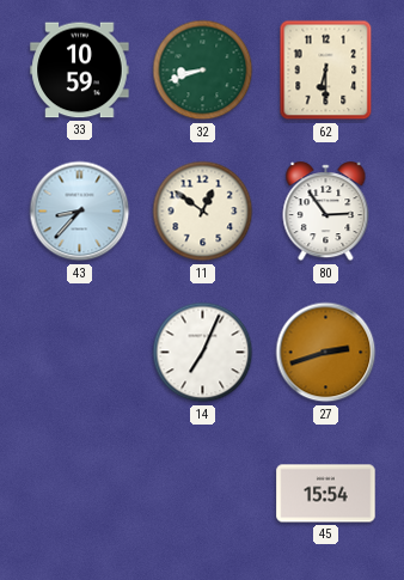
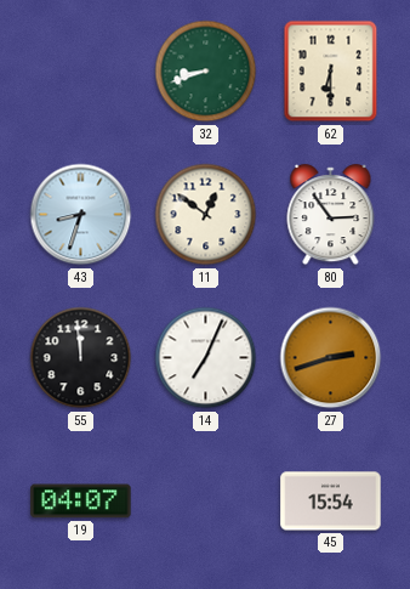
33: 10:59 -> none
43: 8:37 -> 8:33
55: none -> 11:59
19: none -> 04:07
